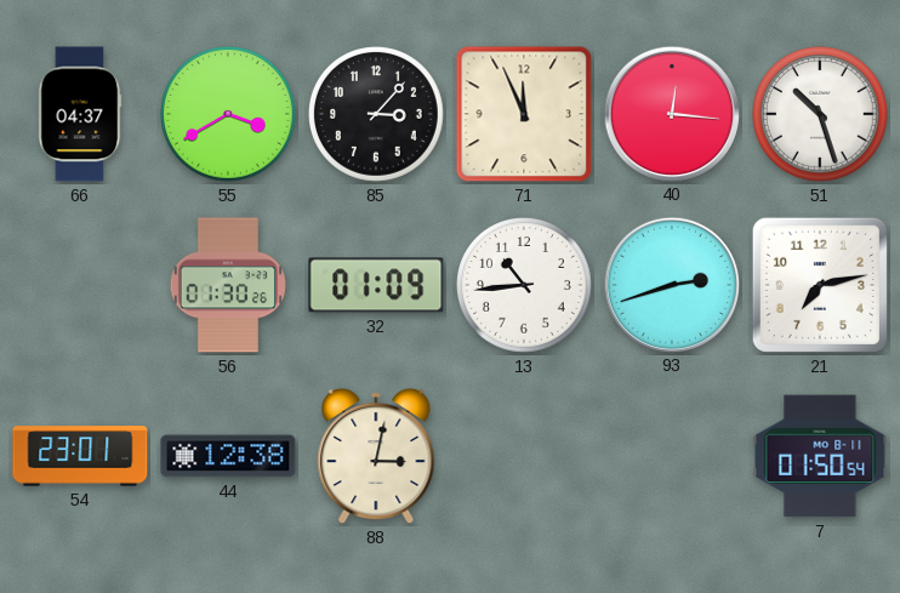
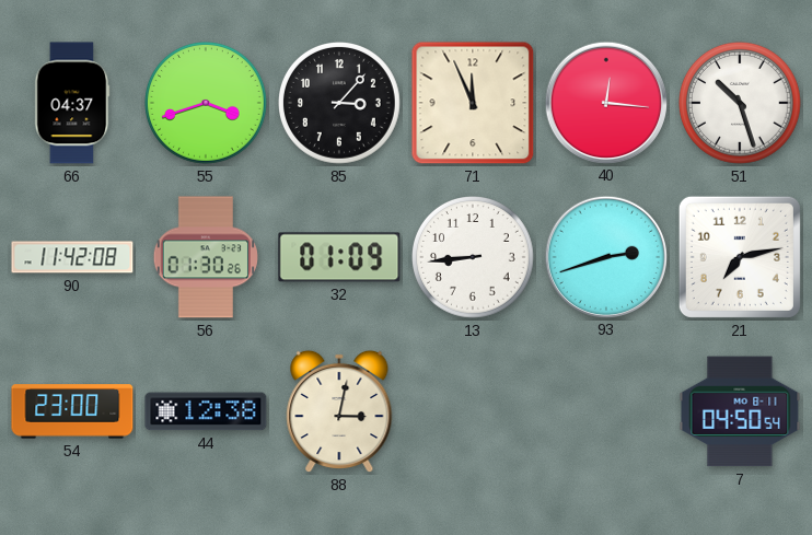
55: 3:40 -> 3:42
90: none -> 11:42
13: 10:44 -> 8:44
54: 23:01 -> 23:00
7: 01:50 -> 04:50
